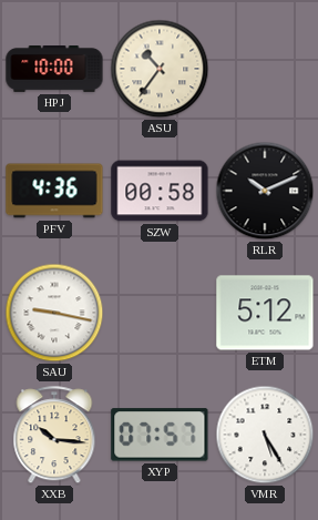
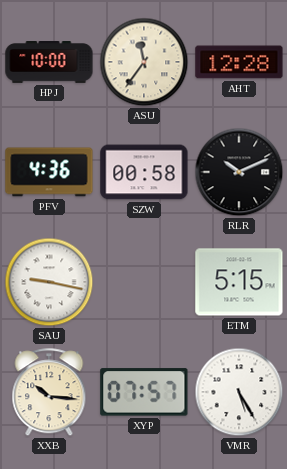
ASU: 10:36 -> 11:36
AHT: none -> 12:28
ETM: 5:12 -> 5:15
